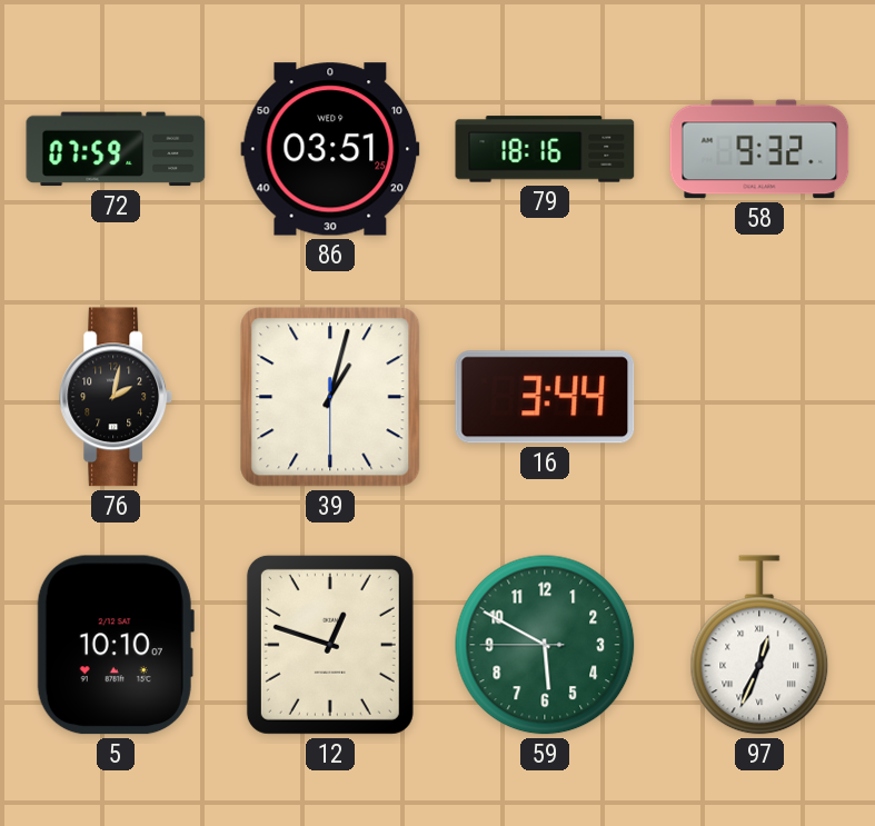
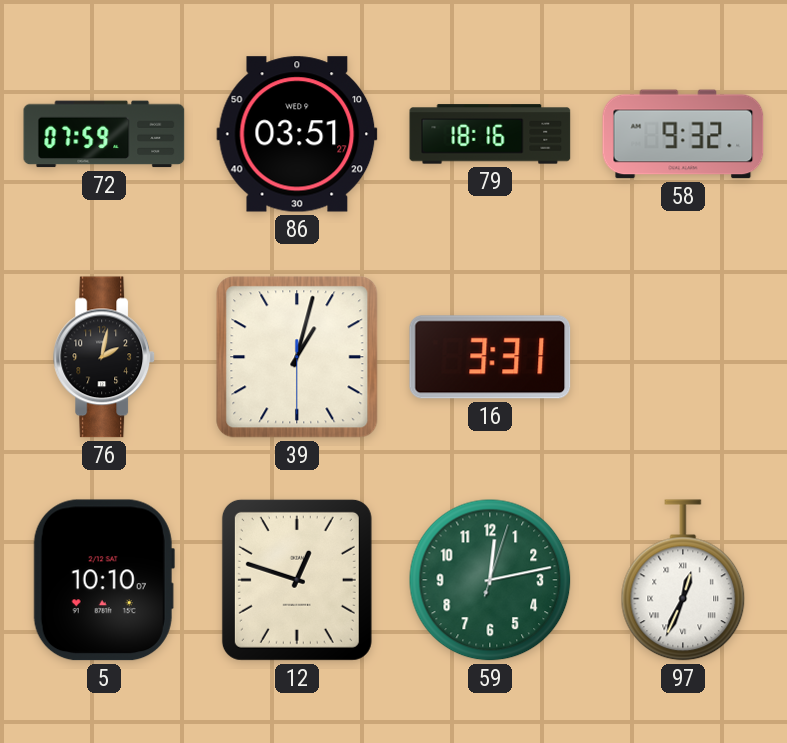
86: 03:51:25 -> 03:51:27
16: 3:44 -> 3:31
59: 5:49 -> 12:13
